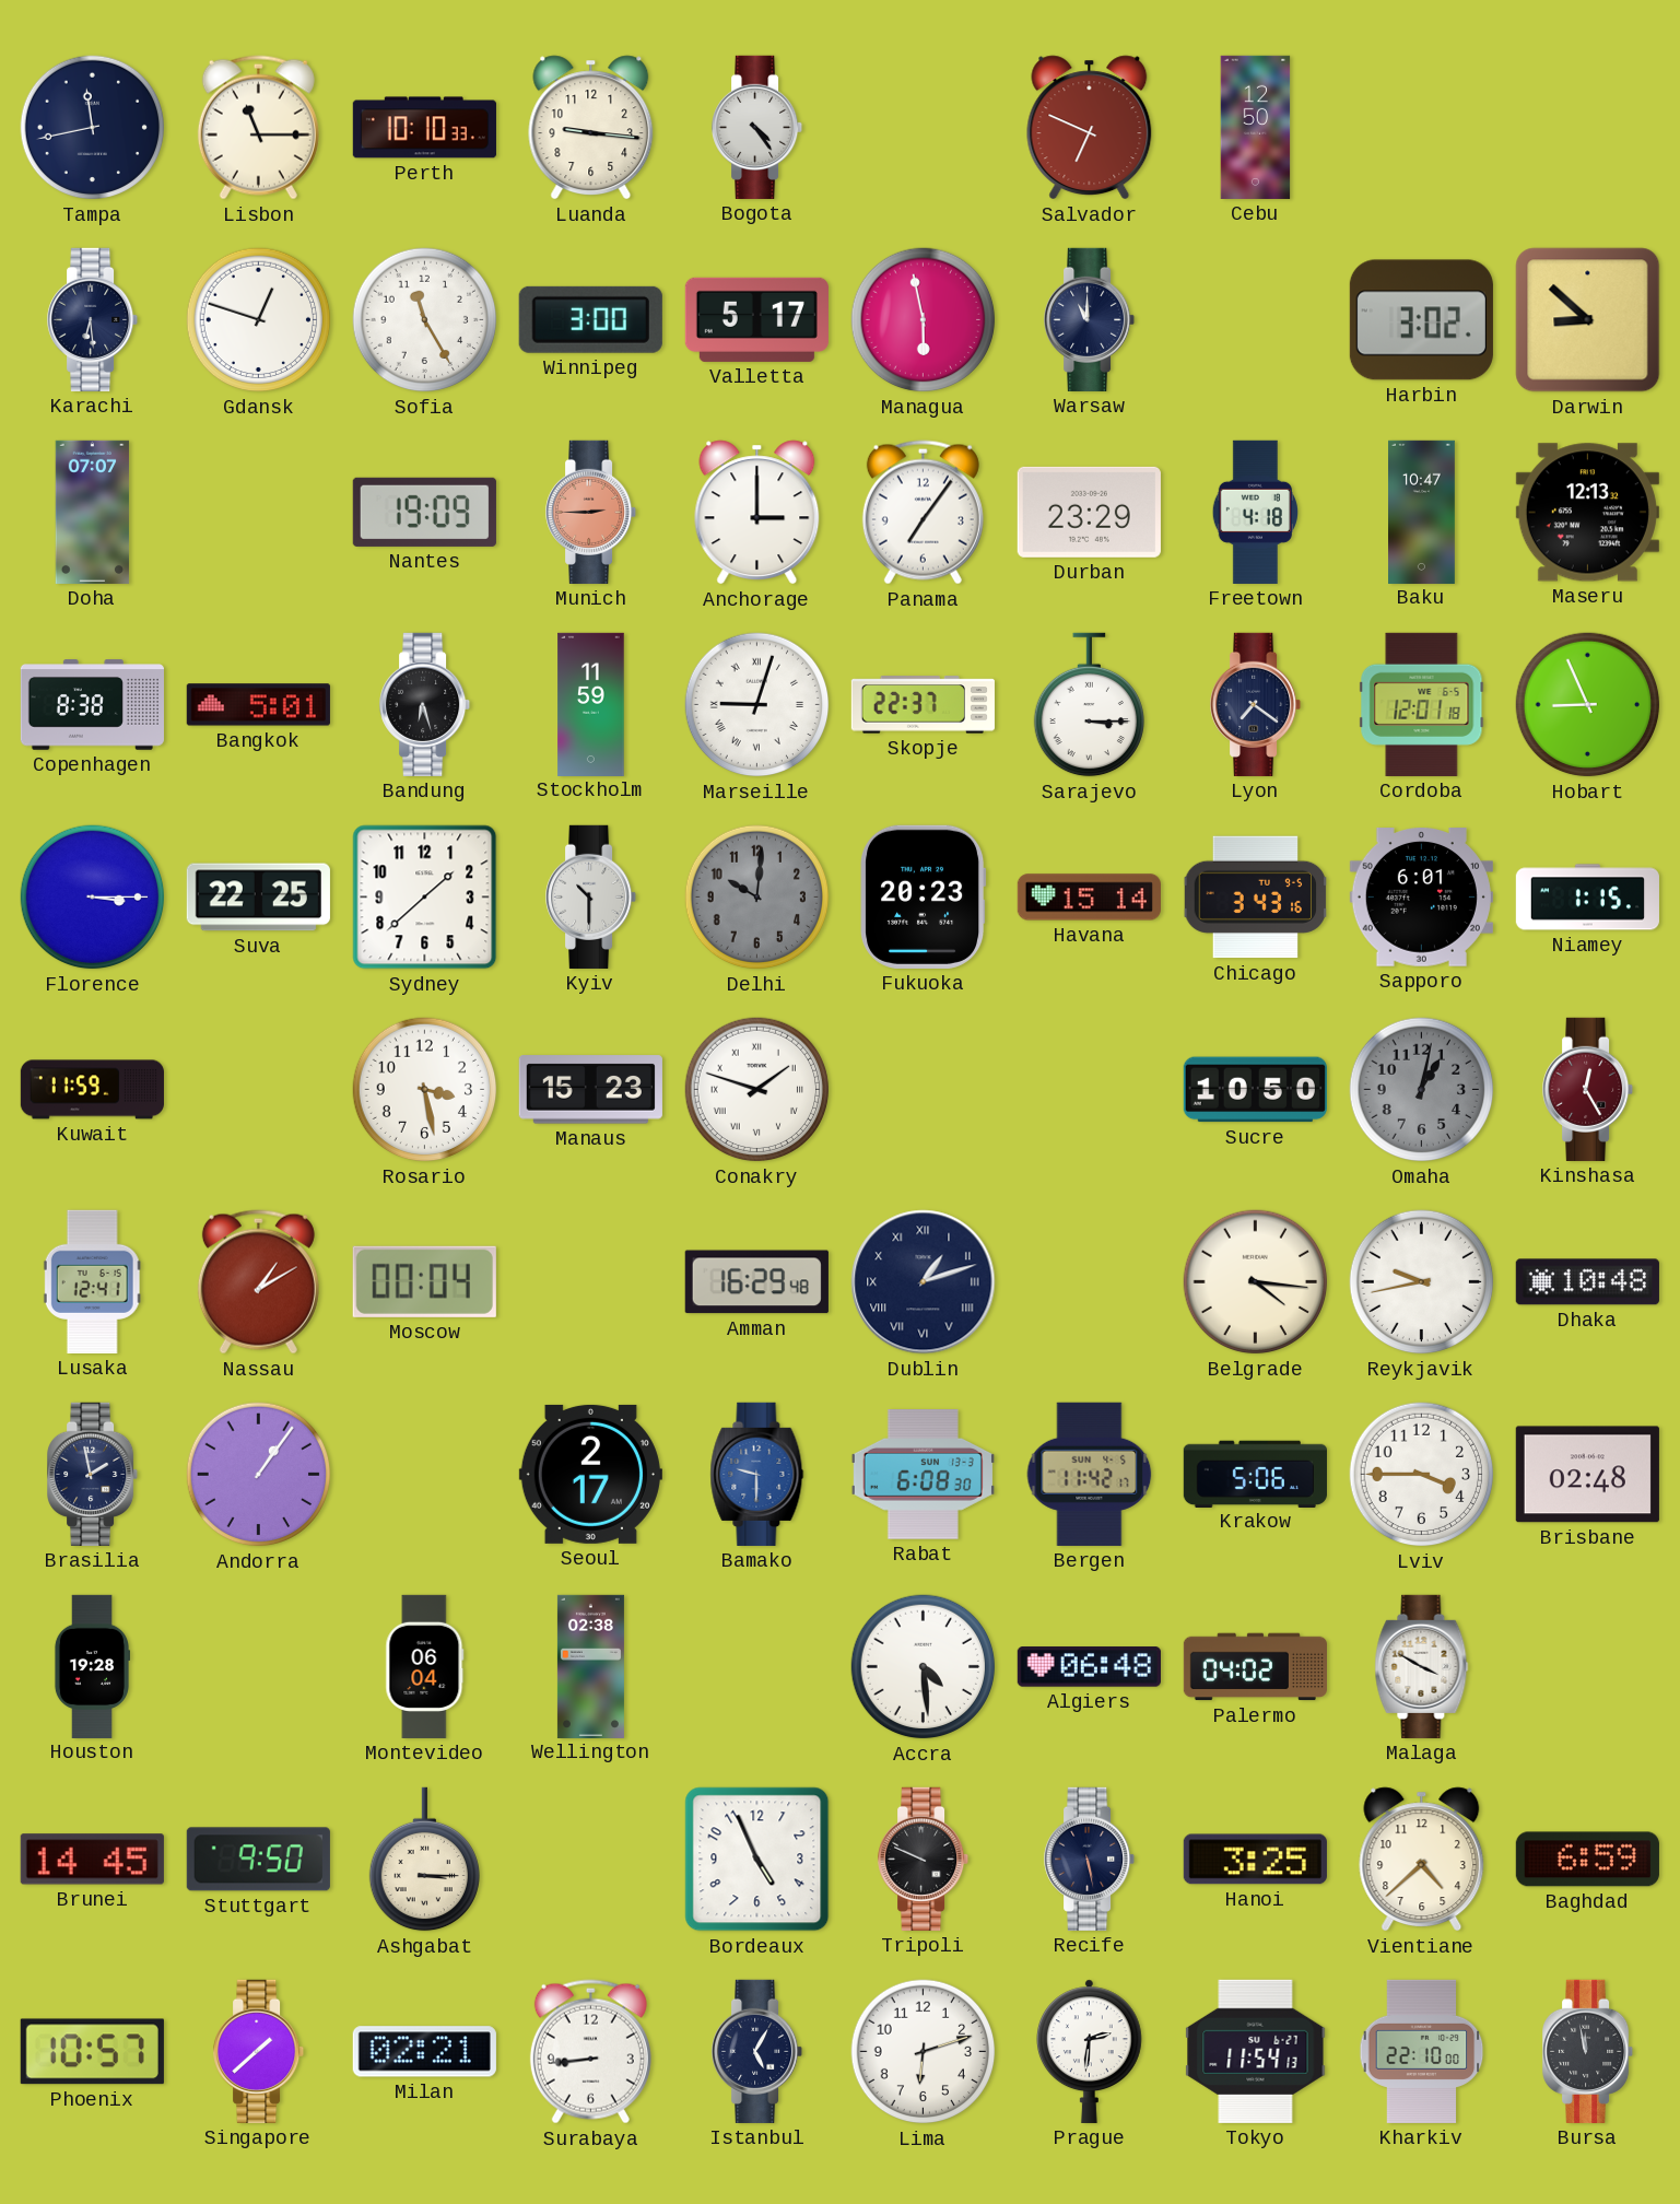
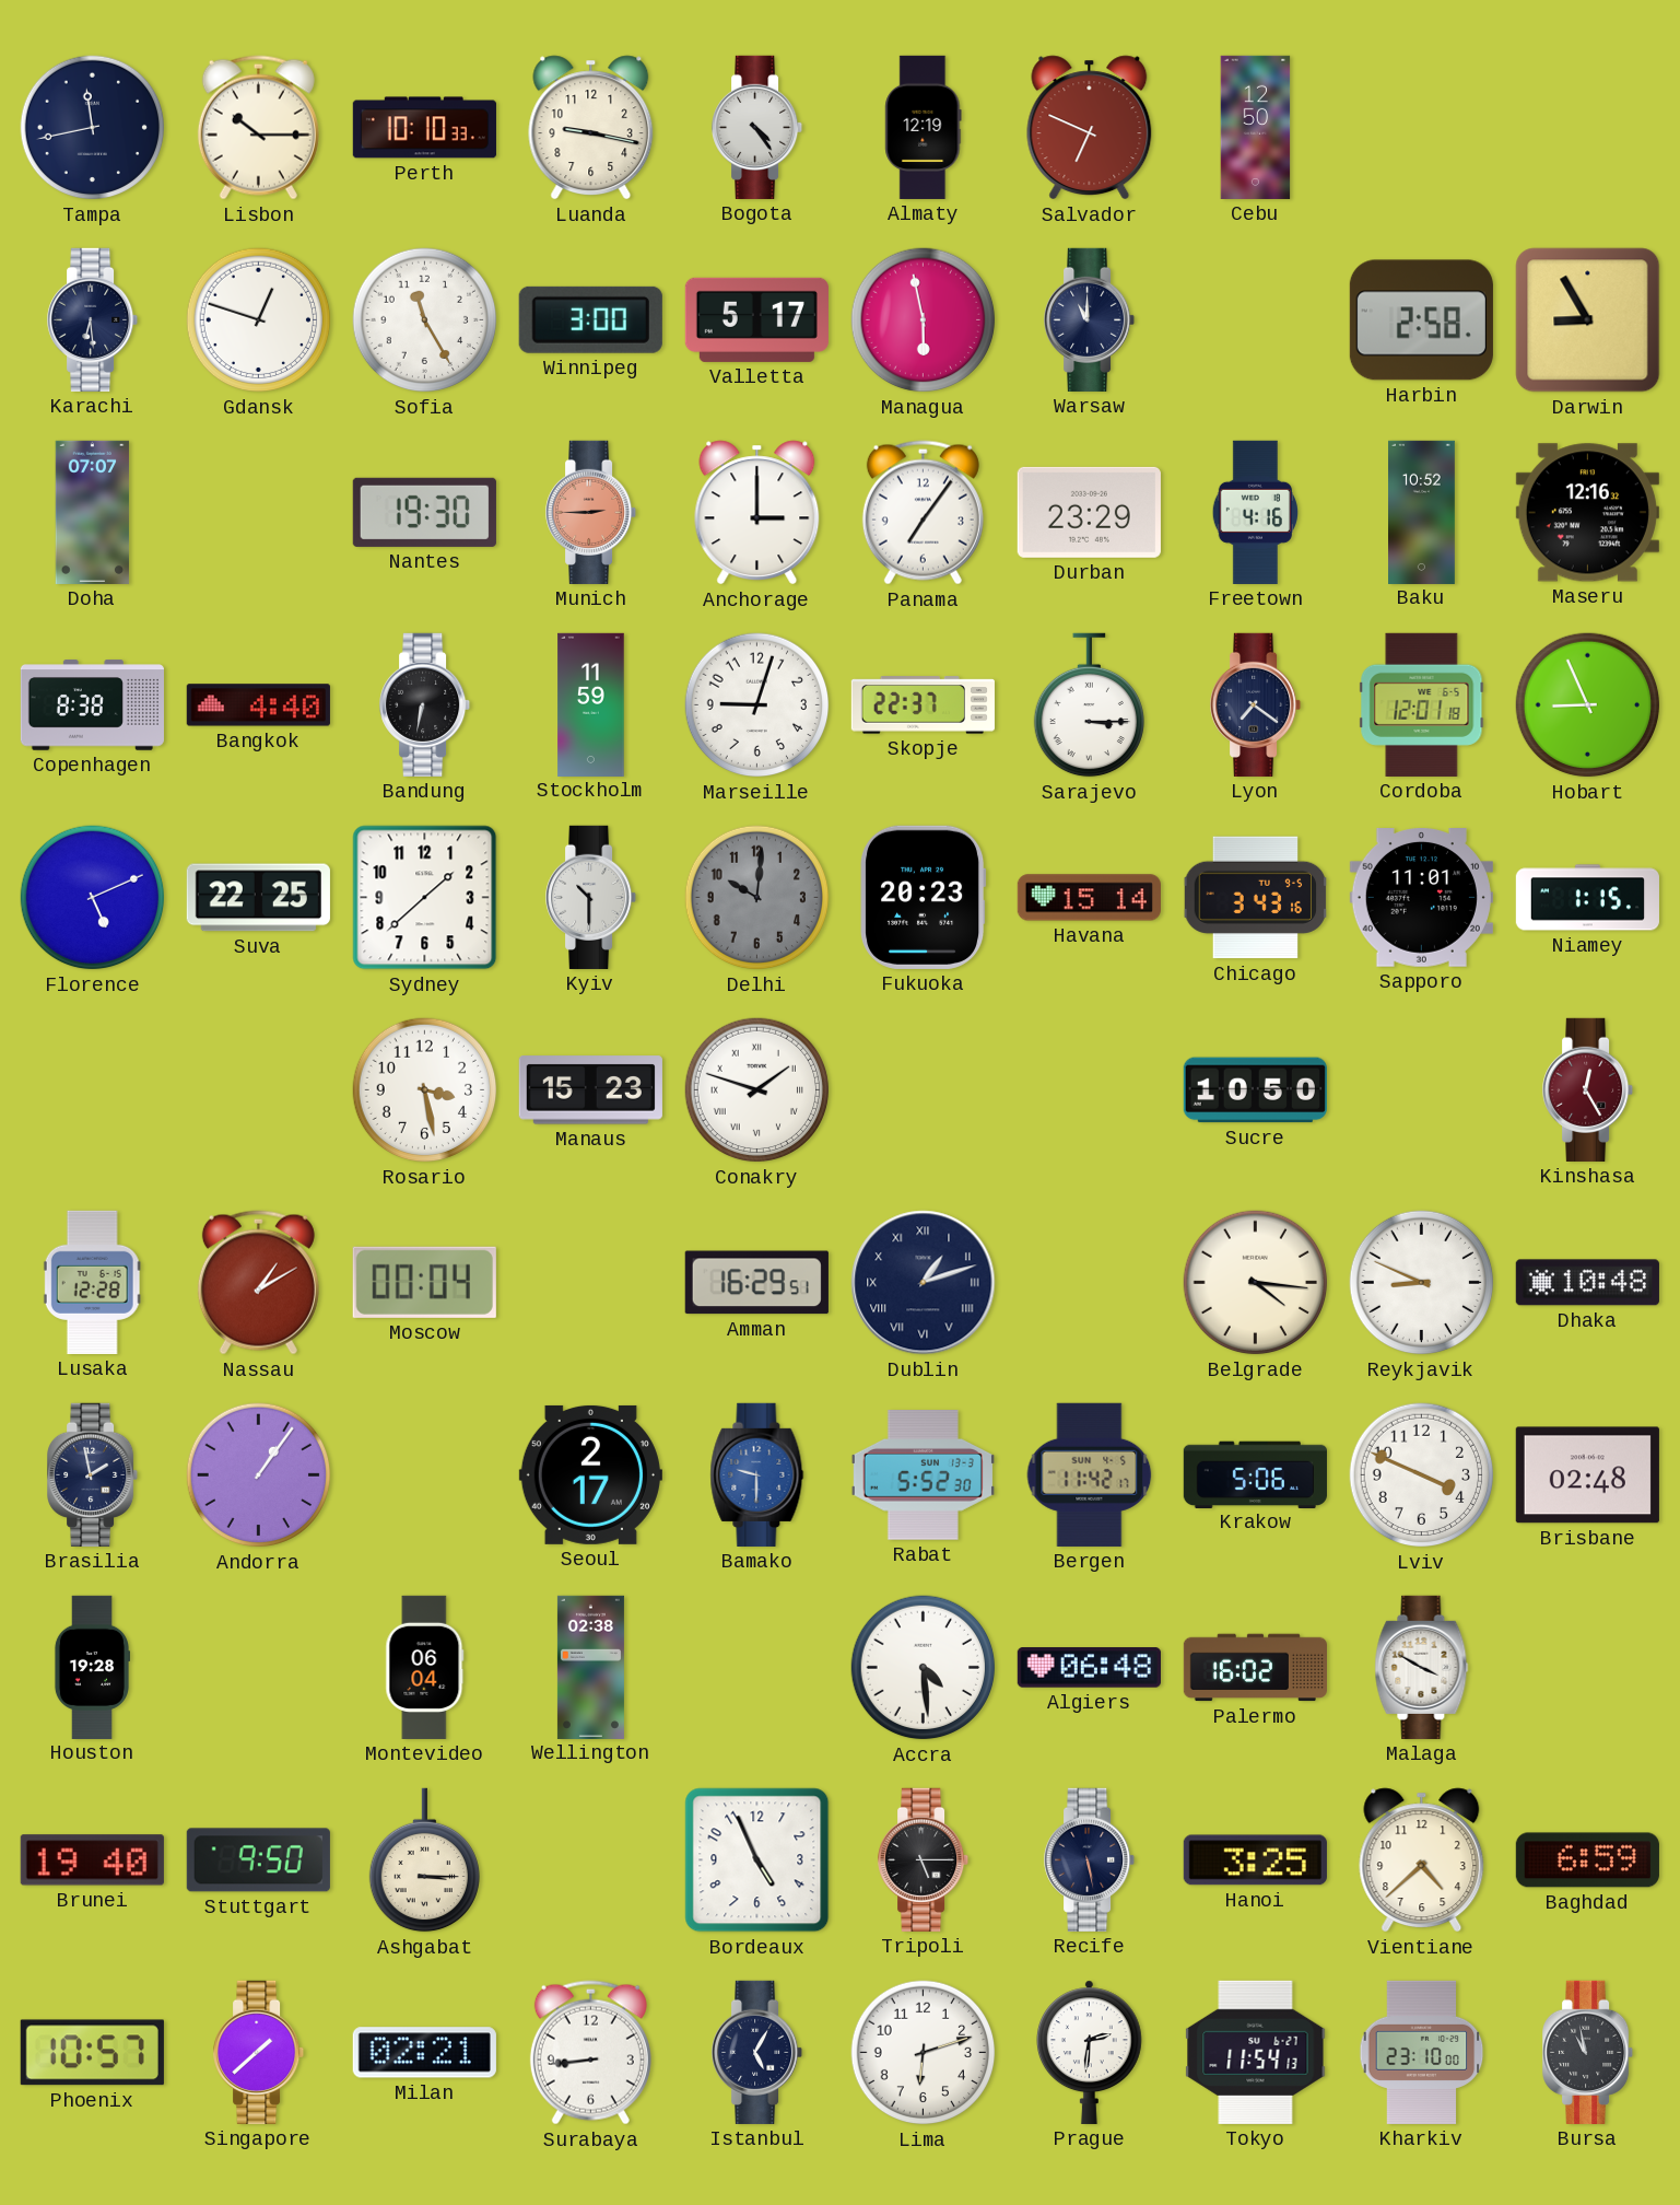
Lisbon: 11:15 -> 10:15
Luanda: 9:16 -> 9:17
Almaty: none -> 12:19
Harbin: 3:02 -> 2:58
Darwin: 8:52 -> 8:55
Nantes: 19:09 -> 19:30
Freetown: 4:18 -> 4:16
Baku: 10:47 -> 10:52
Maseru: 12:13 -> 12:16
Bangkok: 5:01 -> 4:40
Bandung: 6:27 -> 6:32
Marseille numerals: Roman -> Arabic
Florence: 3:15 -> 5:11
Sapporo: 6:01 -> 11:01
Kuwait: 11:59 -> none
Omaha: 1:02 -> none
Lusaka: 12:41 -> 12:28
Amman: 16:29:48 -> 16:29:51
Reykjavik: 9:43 -> 8:49
Rabat: 6:08 -> 5:52
Lviv: 3:45 -> 3:49
Palermo: 04:02 -> 16:02
Brunei: 14:45 -> 19:40
Tripoli: 9:49 -> 5:15
Kharkiv: 22:10 -> 23:10
Bursa: 11:58 -> 10:58
